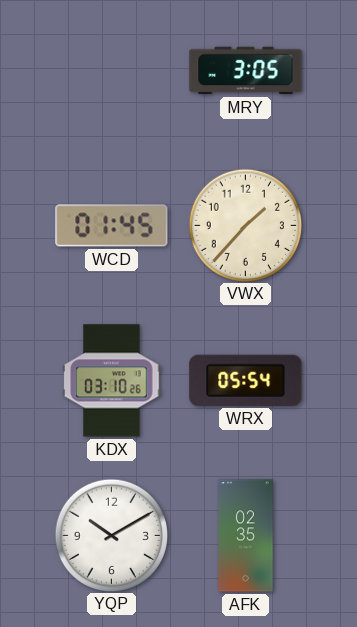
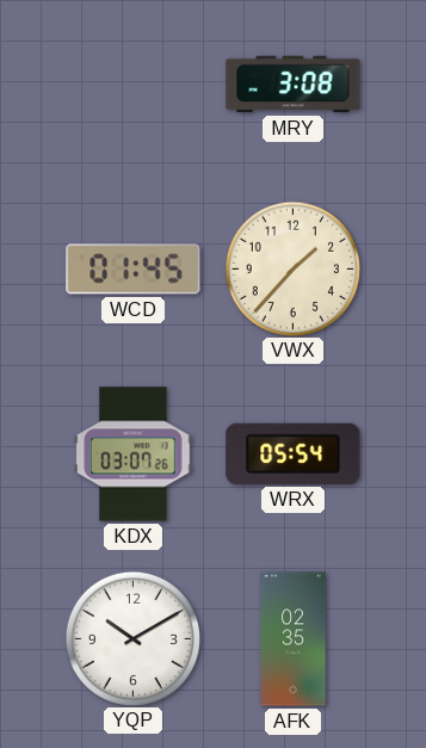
MRY: 3:05 -> 3:08
KDX: 03:10 -> 03:07
